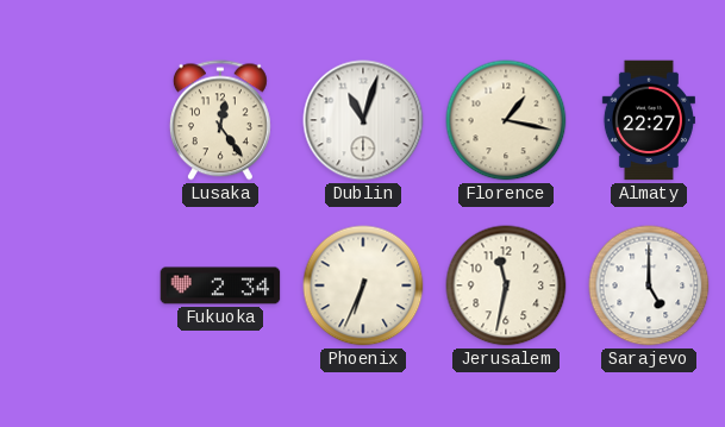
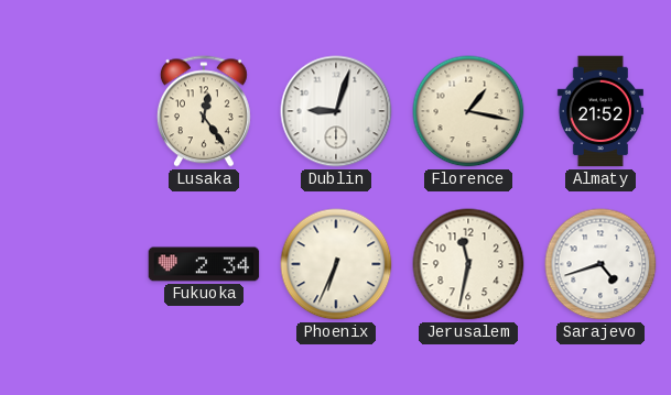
Dublin: 11:03 -> 9:03
Almaty: 22:27 -> 21:52
Sarajevo: 5:00 -> 4:42
